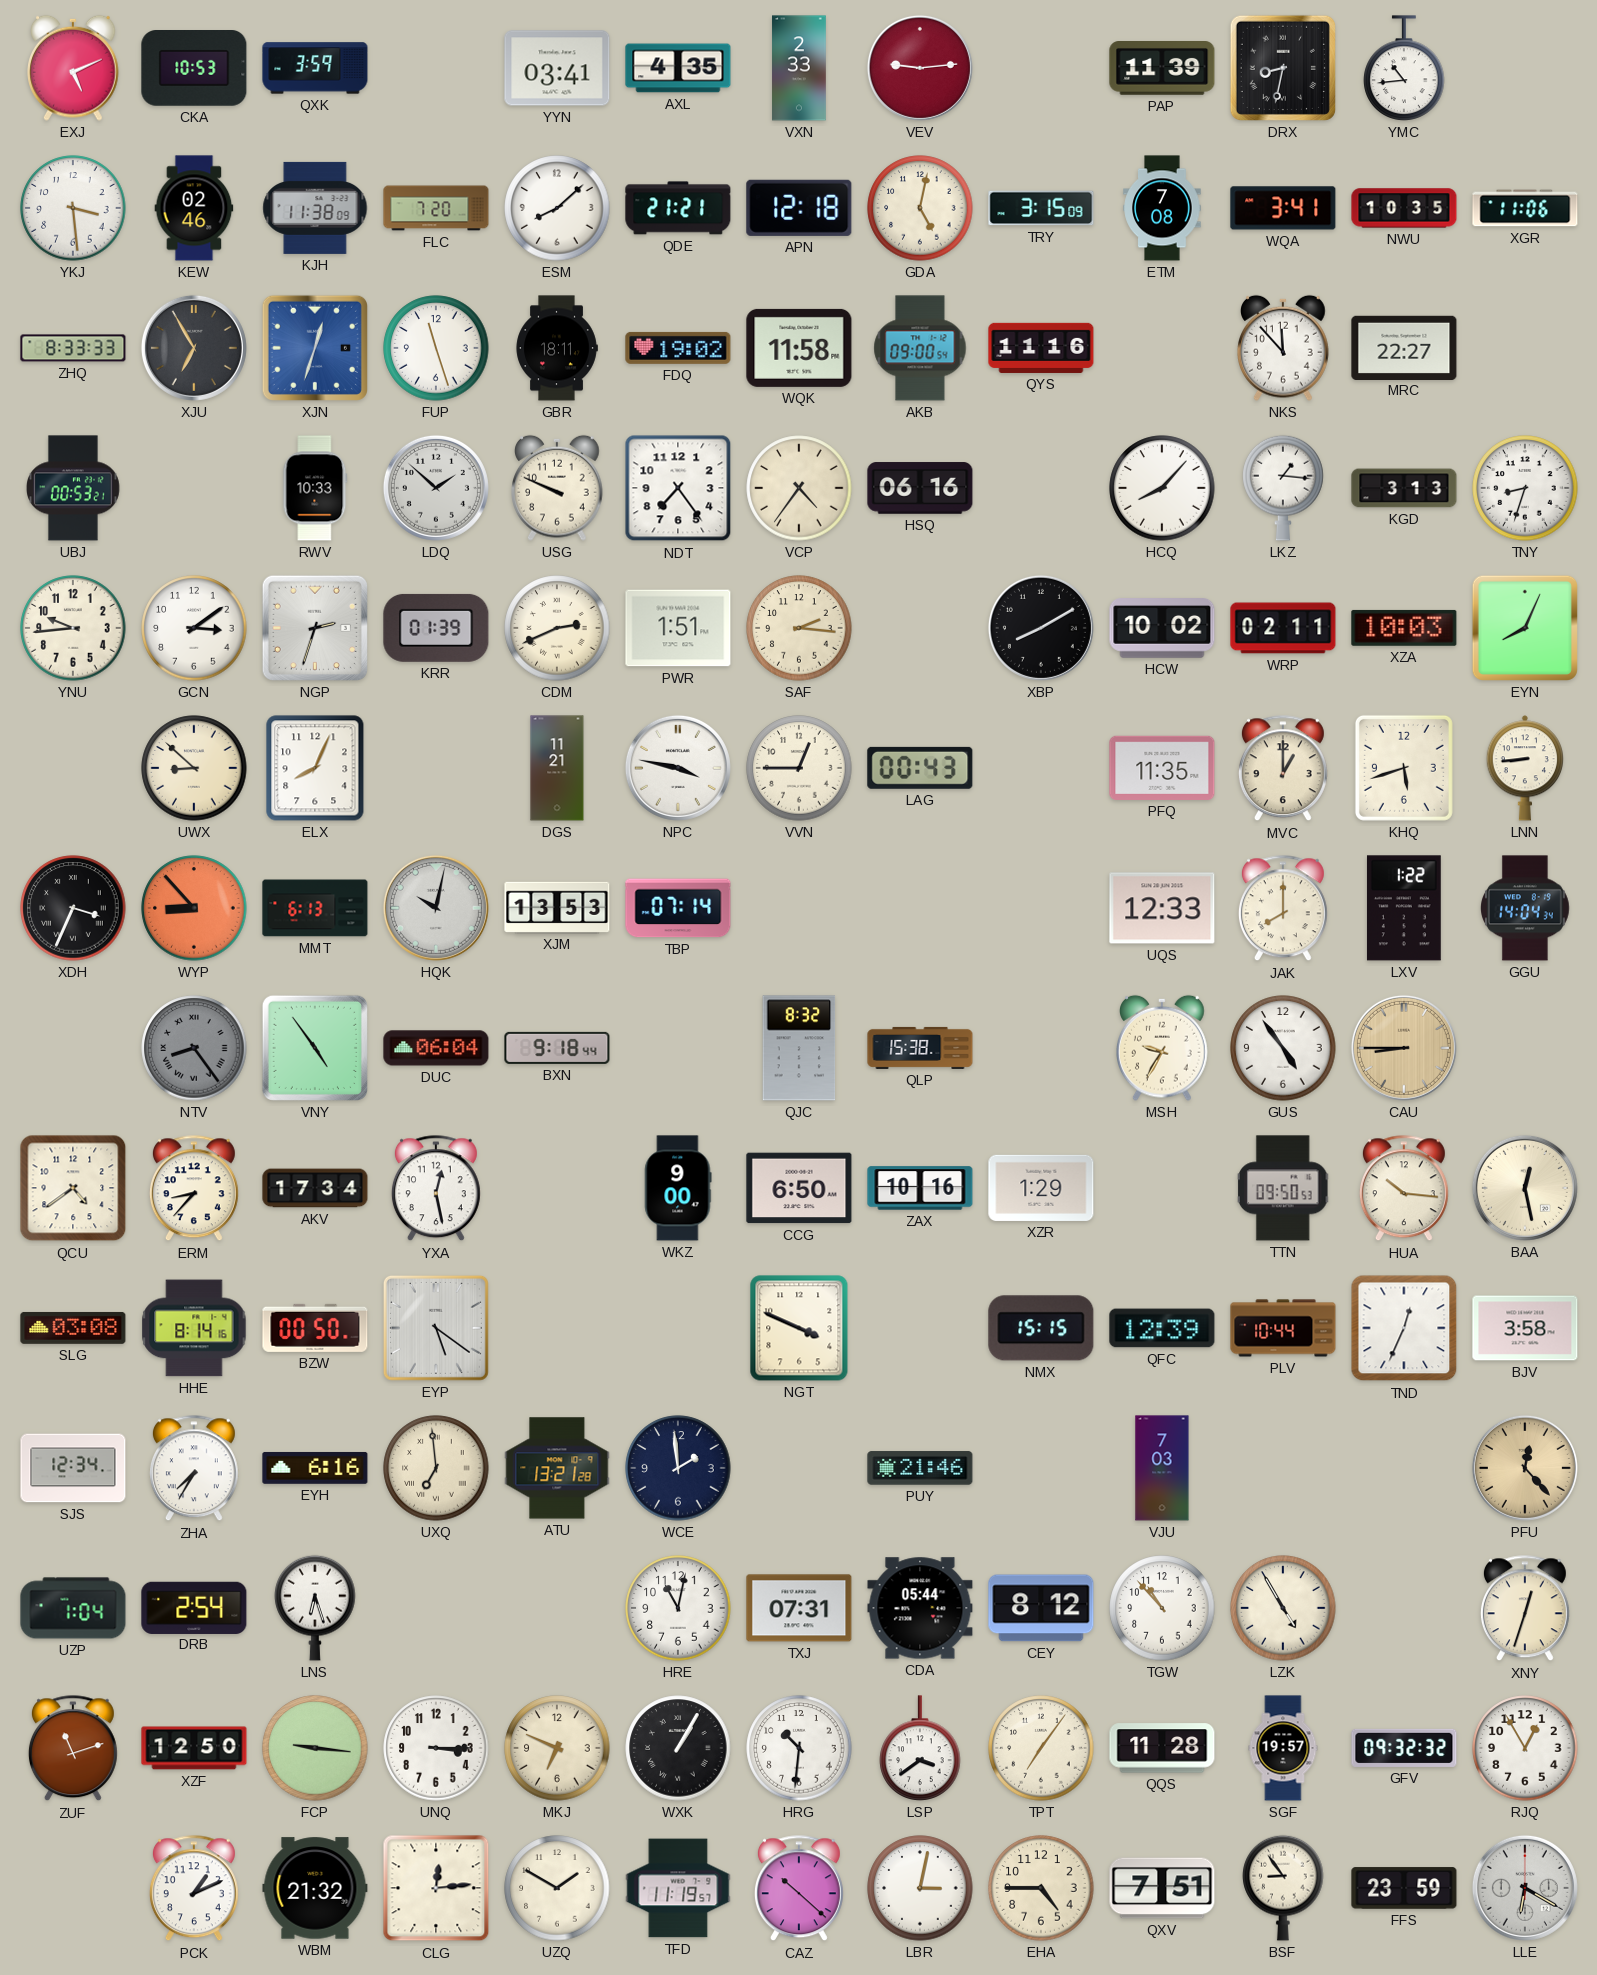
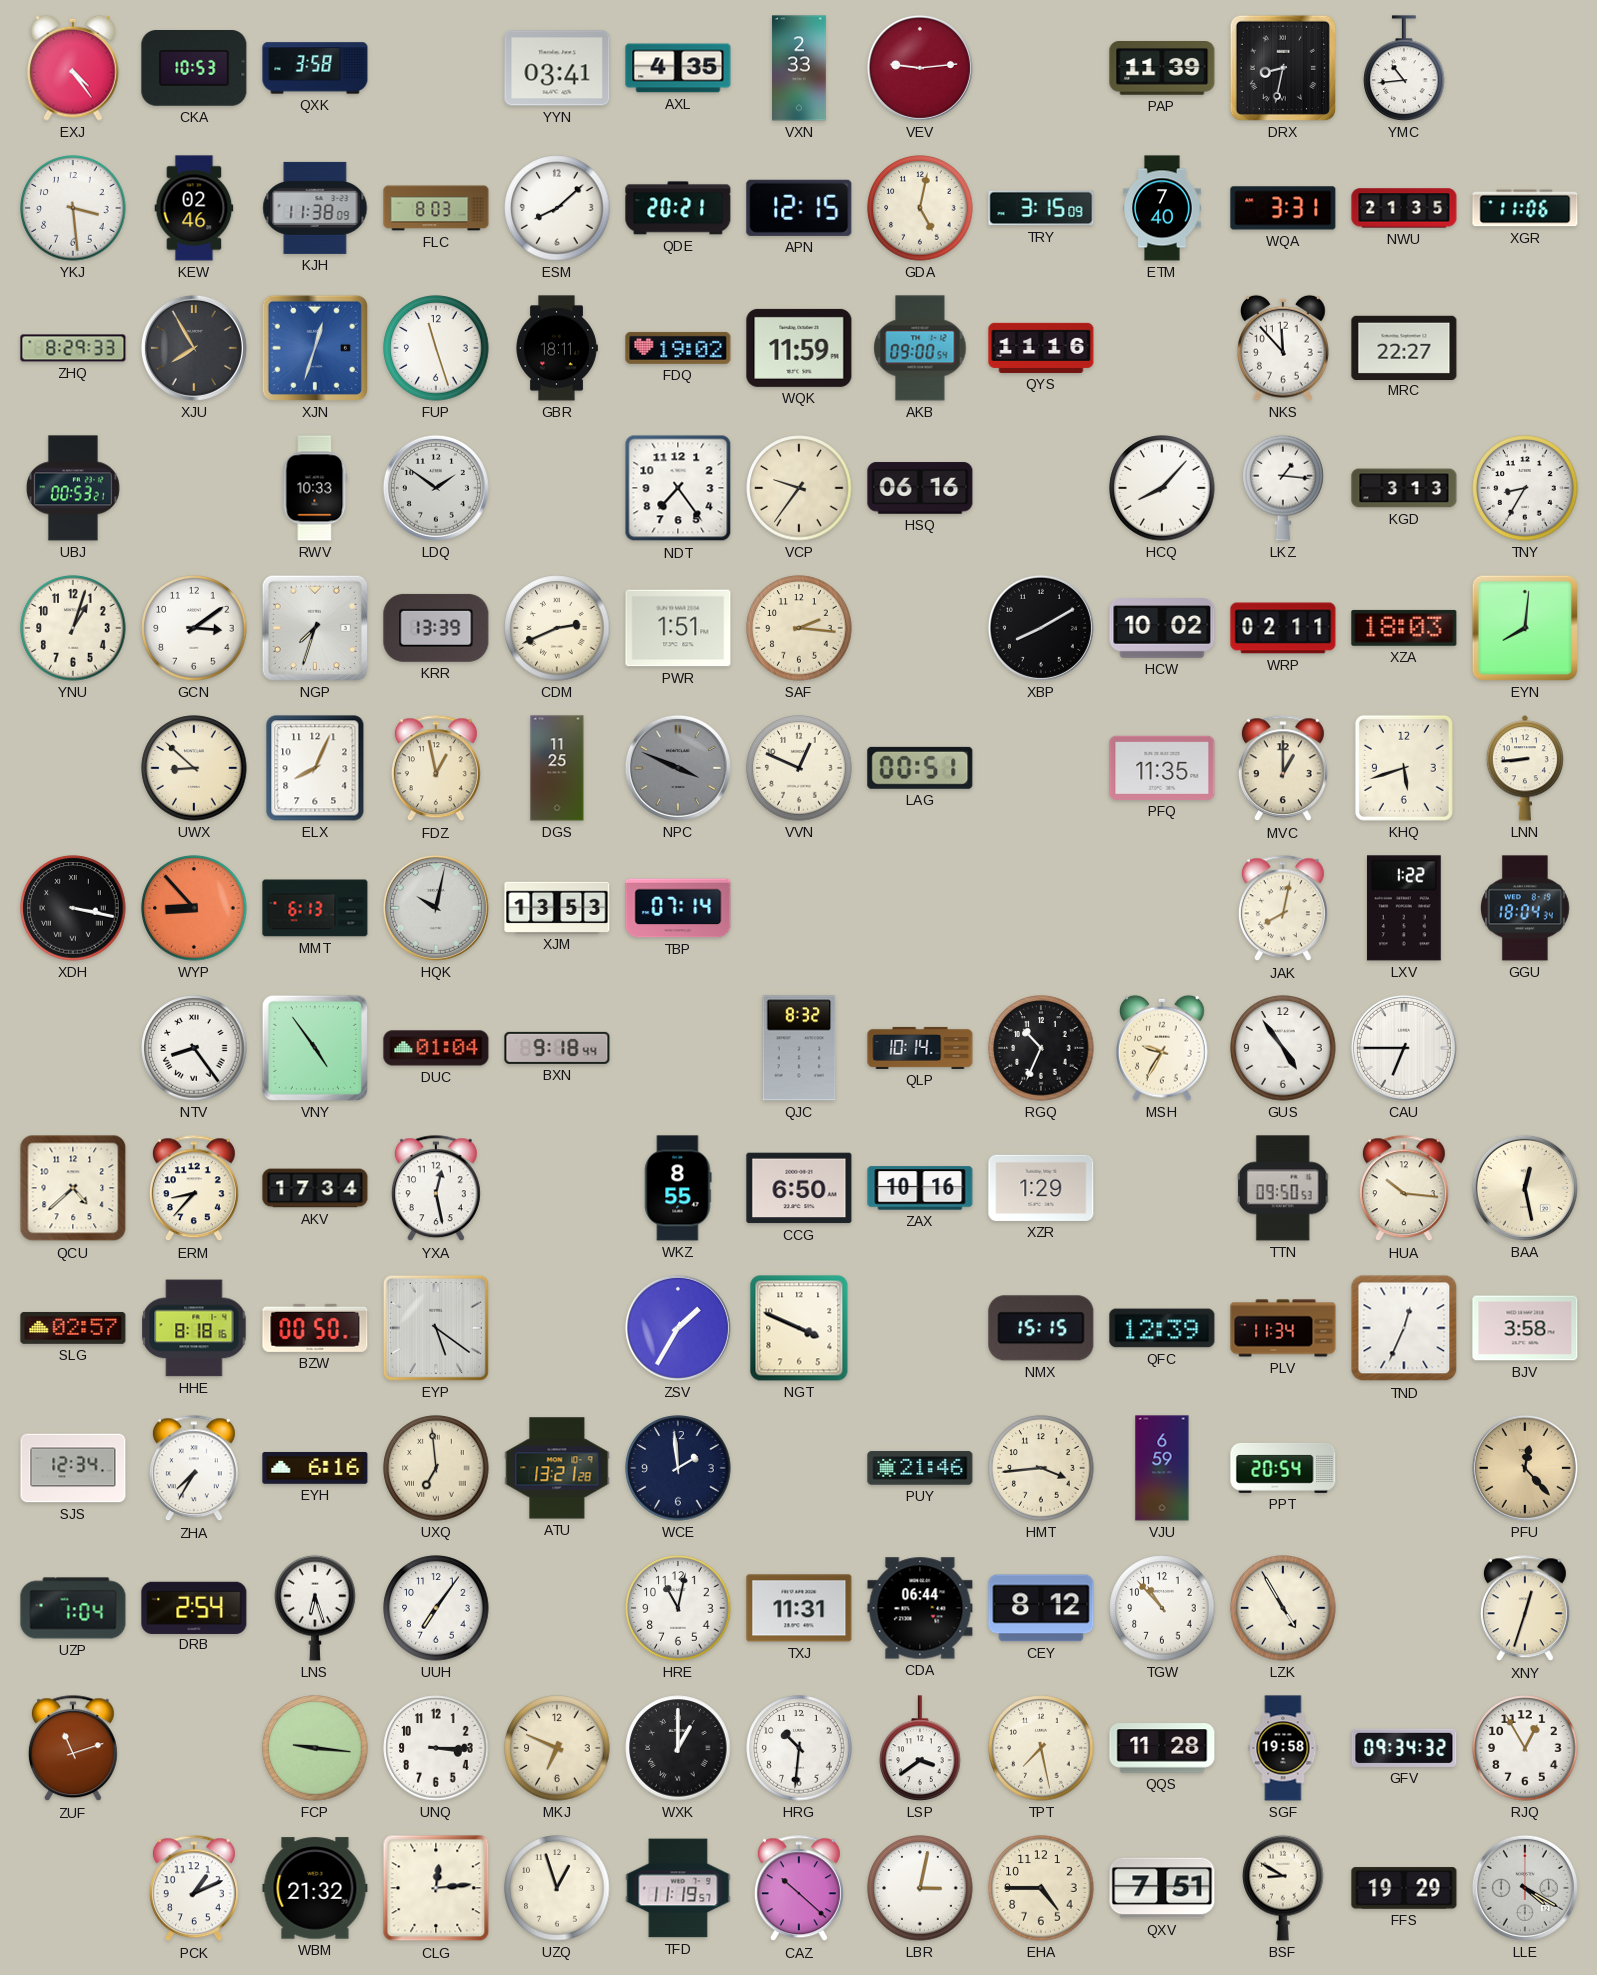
EXJ: 5:11 -> 4:24
QXK: 3:59 -> 3:58
FLC: 7:20 -> 8:03
QDE: 21:21 -> 20:21
APN: 12:18 -> 12:15
ETM: 7:08 -> 7:40
WQA: 3:41 -> 3:31
NWU: 10:35 -> 21:35
ZHQ: 8:33 -> 8:29
XJU: 6:55 -> 7:55
WQK: 11:58 -> 11:59
LDQ: 1:52 -> 1:51
USG: 9:49 -> none
VCP: 4:36 -> 9:36
TNY: 8:33 -> 8:35
YNU: 9:44 -> 1:03
NGP: 2:33 -> 7:33
KRR: 01:39 -> 13:39
XZA: 10:03 -> 18:03
EYN: 8:04 -> 8:01
FDZ: none -> 12:58
DGS: 11:21 -> 11:25
NPC: 3:47 -> 3:49
NPC dial: white -> grey
VVN: 12:45 -> 12:49
LAG: 00:43 -> 00:51
XDH: 3:34 -> 3:17
UQS: 12:33 -> none
JAK: 8:00 -> 8:02
GGU: 14:04 -> 18:04
NTV dial: grey -> white
DUC: 06:04 -> 01:04
QLP: 15:38 -> 10:14
RGQ: none -> 10:34
CAU: 8:45 -> 6:45
CAU dial: champagne -> white
QCU: 4:39 -> 4:38
WKZ: 9:00 -> 8:55
SLG: 03:08 -> 02:57
HHE: 8:14 -> 8:18
ZSV: none -> 1:35
PLV: 10:44 -> 11:34
HMT: none -> 3:44
VJU: 7:03 -> 6:59
PPT: none -> 20:54
UUH: none -> 7:06
TXJ: 07:31 -> 11:31
CDA: 05:44 -> 06:44
XZF: 12:50 -> none
WXK: 1:05 -> 1:00
TPT: 7:06 -> 7:28
SGF: 19:57 -> 19:58
GFV: 09:32 -> 09:34
UZQ: 1:50 -> 12:57
BSF: 8:54 -> 8:50
FFS: 23:59 -> 19:29
LLE: 6:20 -> 4:20
